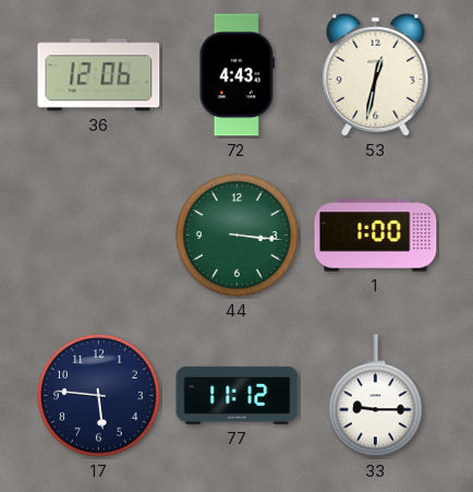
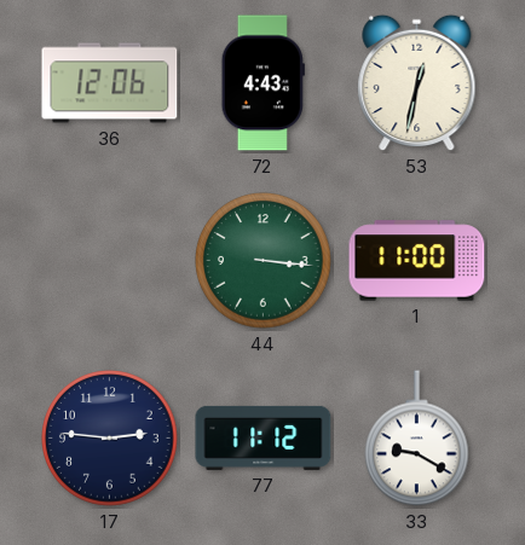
1: 1:00 -> 11:00
17: 5:46 -> 2:46
33: 9:15 -> 9:20
